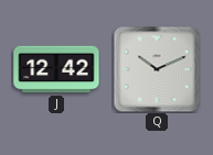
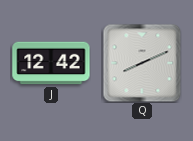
Q: 10:11 -> 8:11
